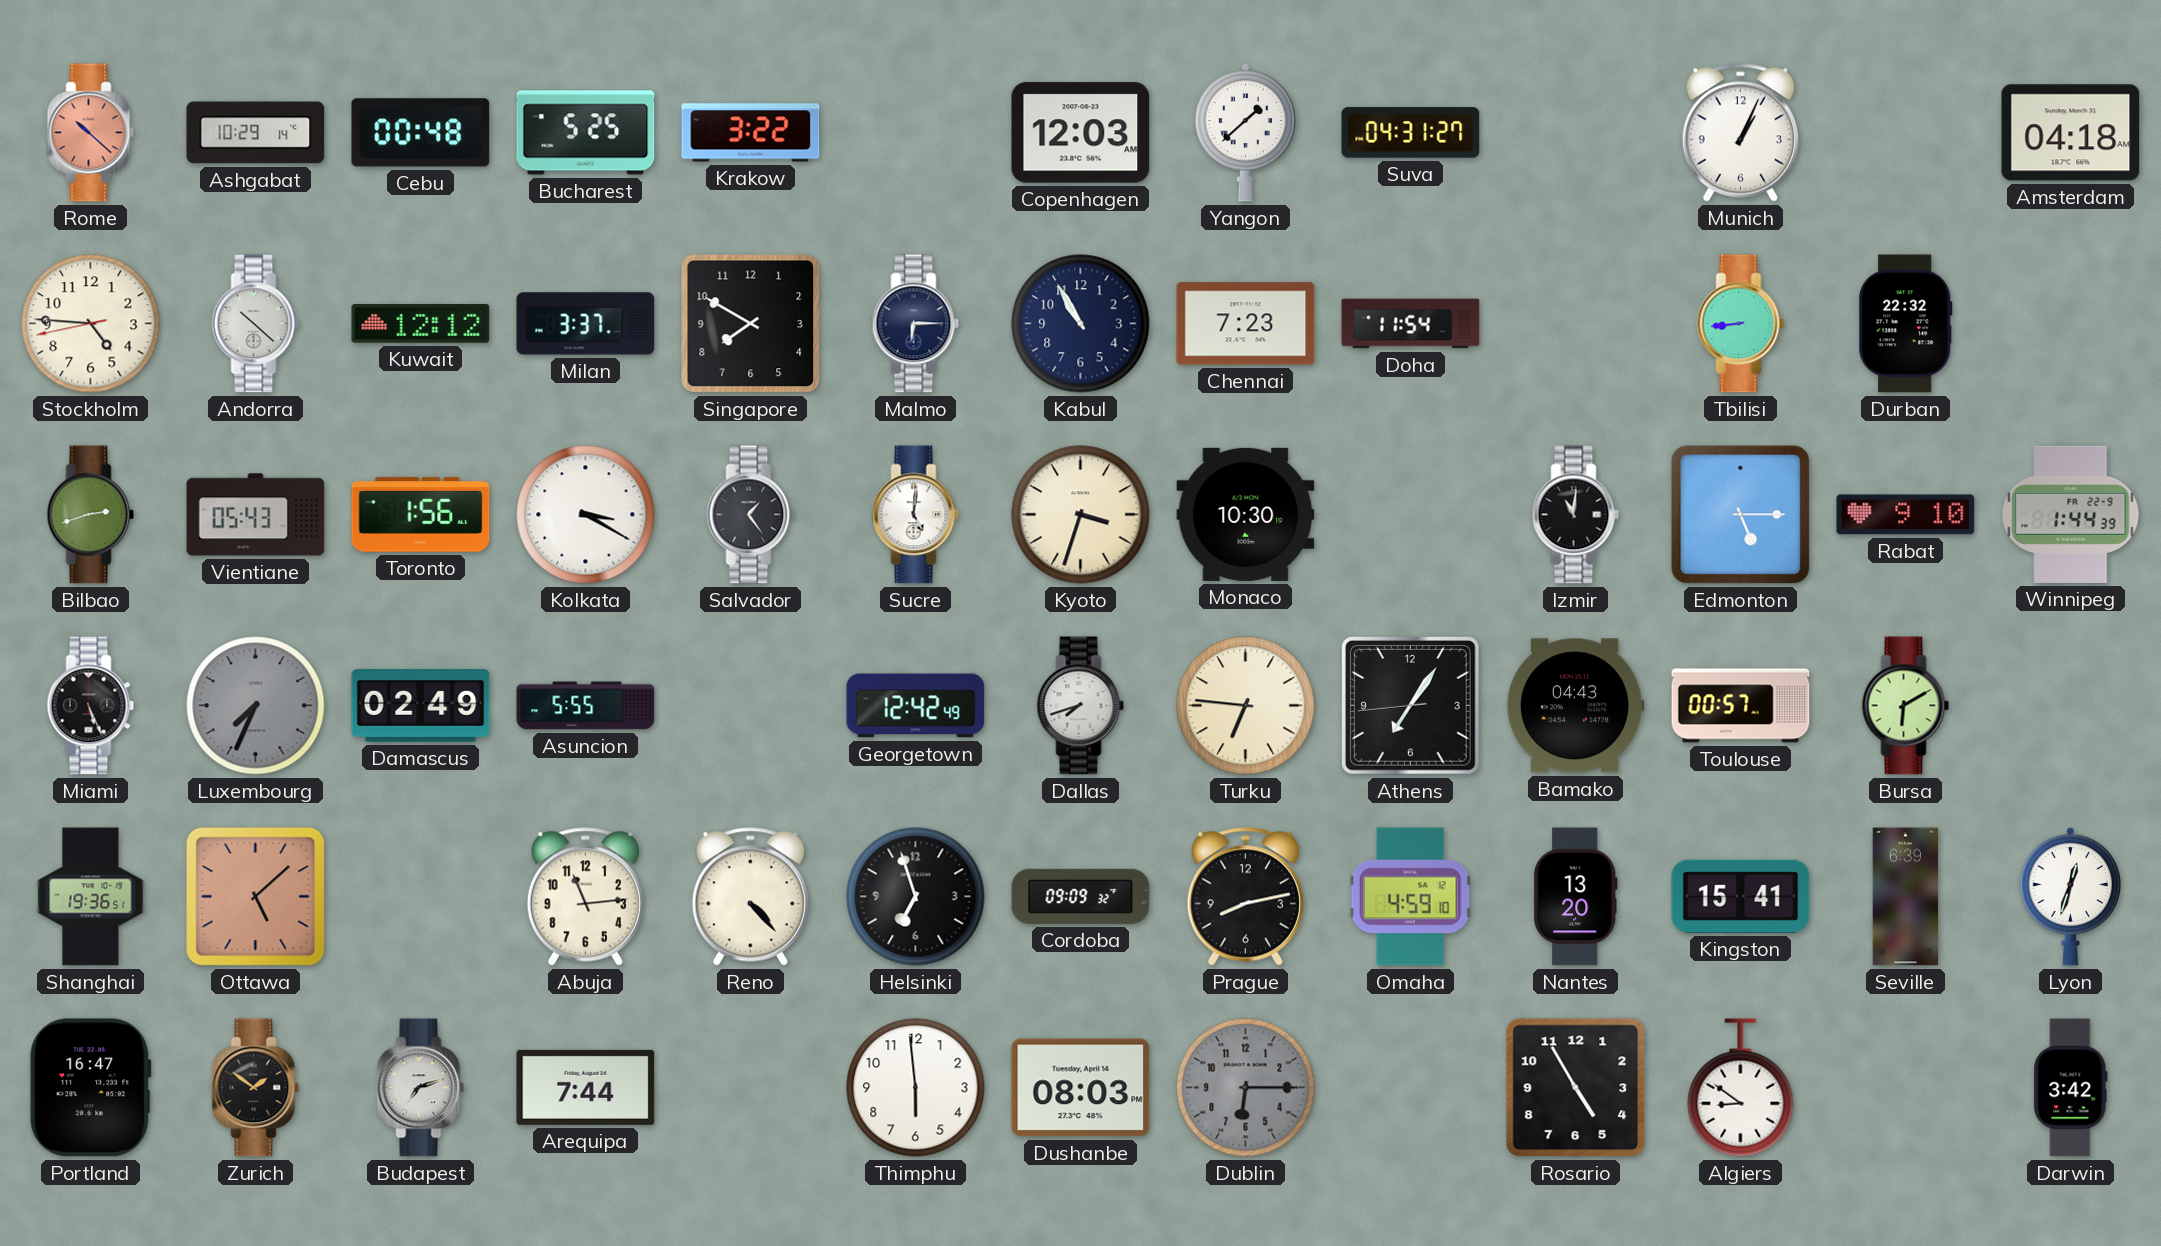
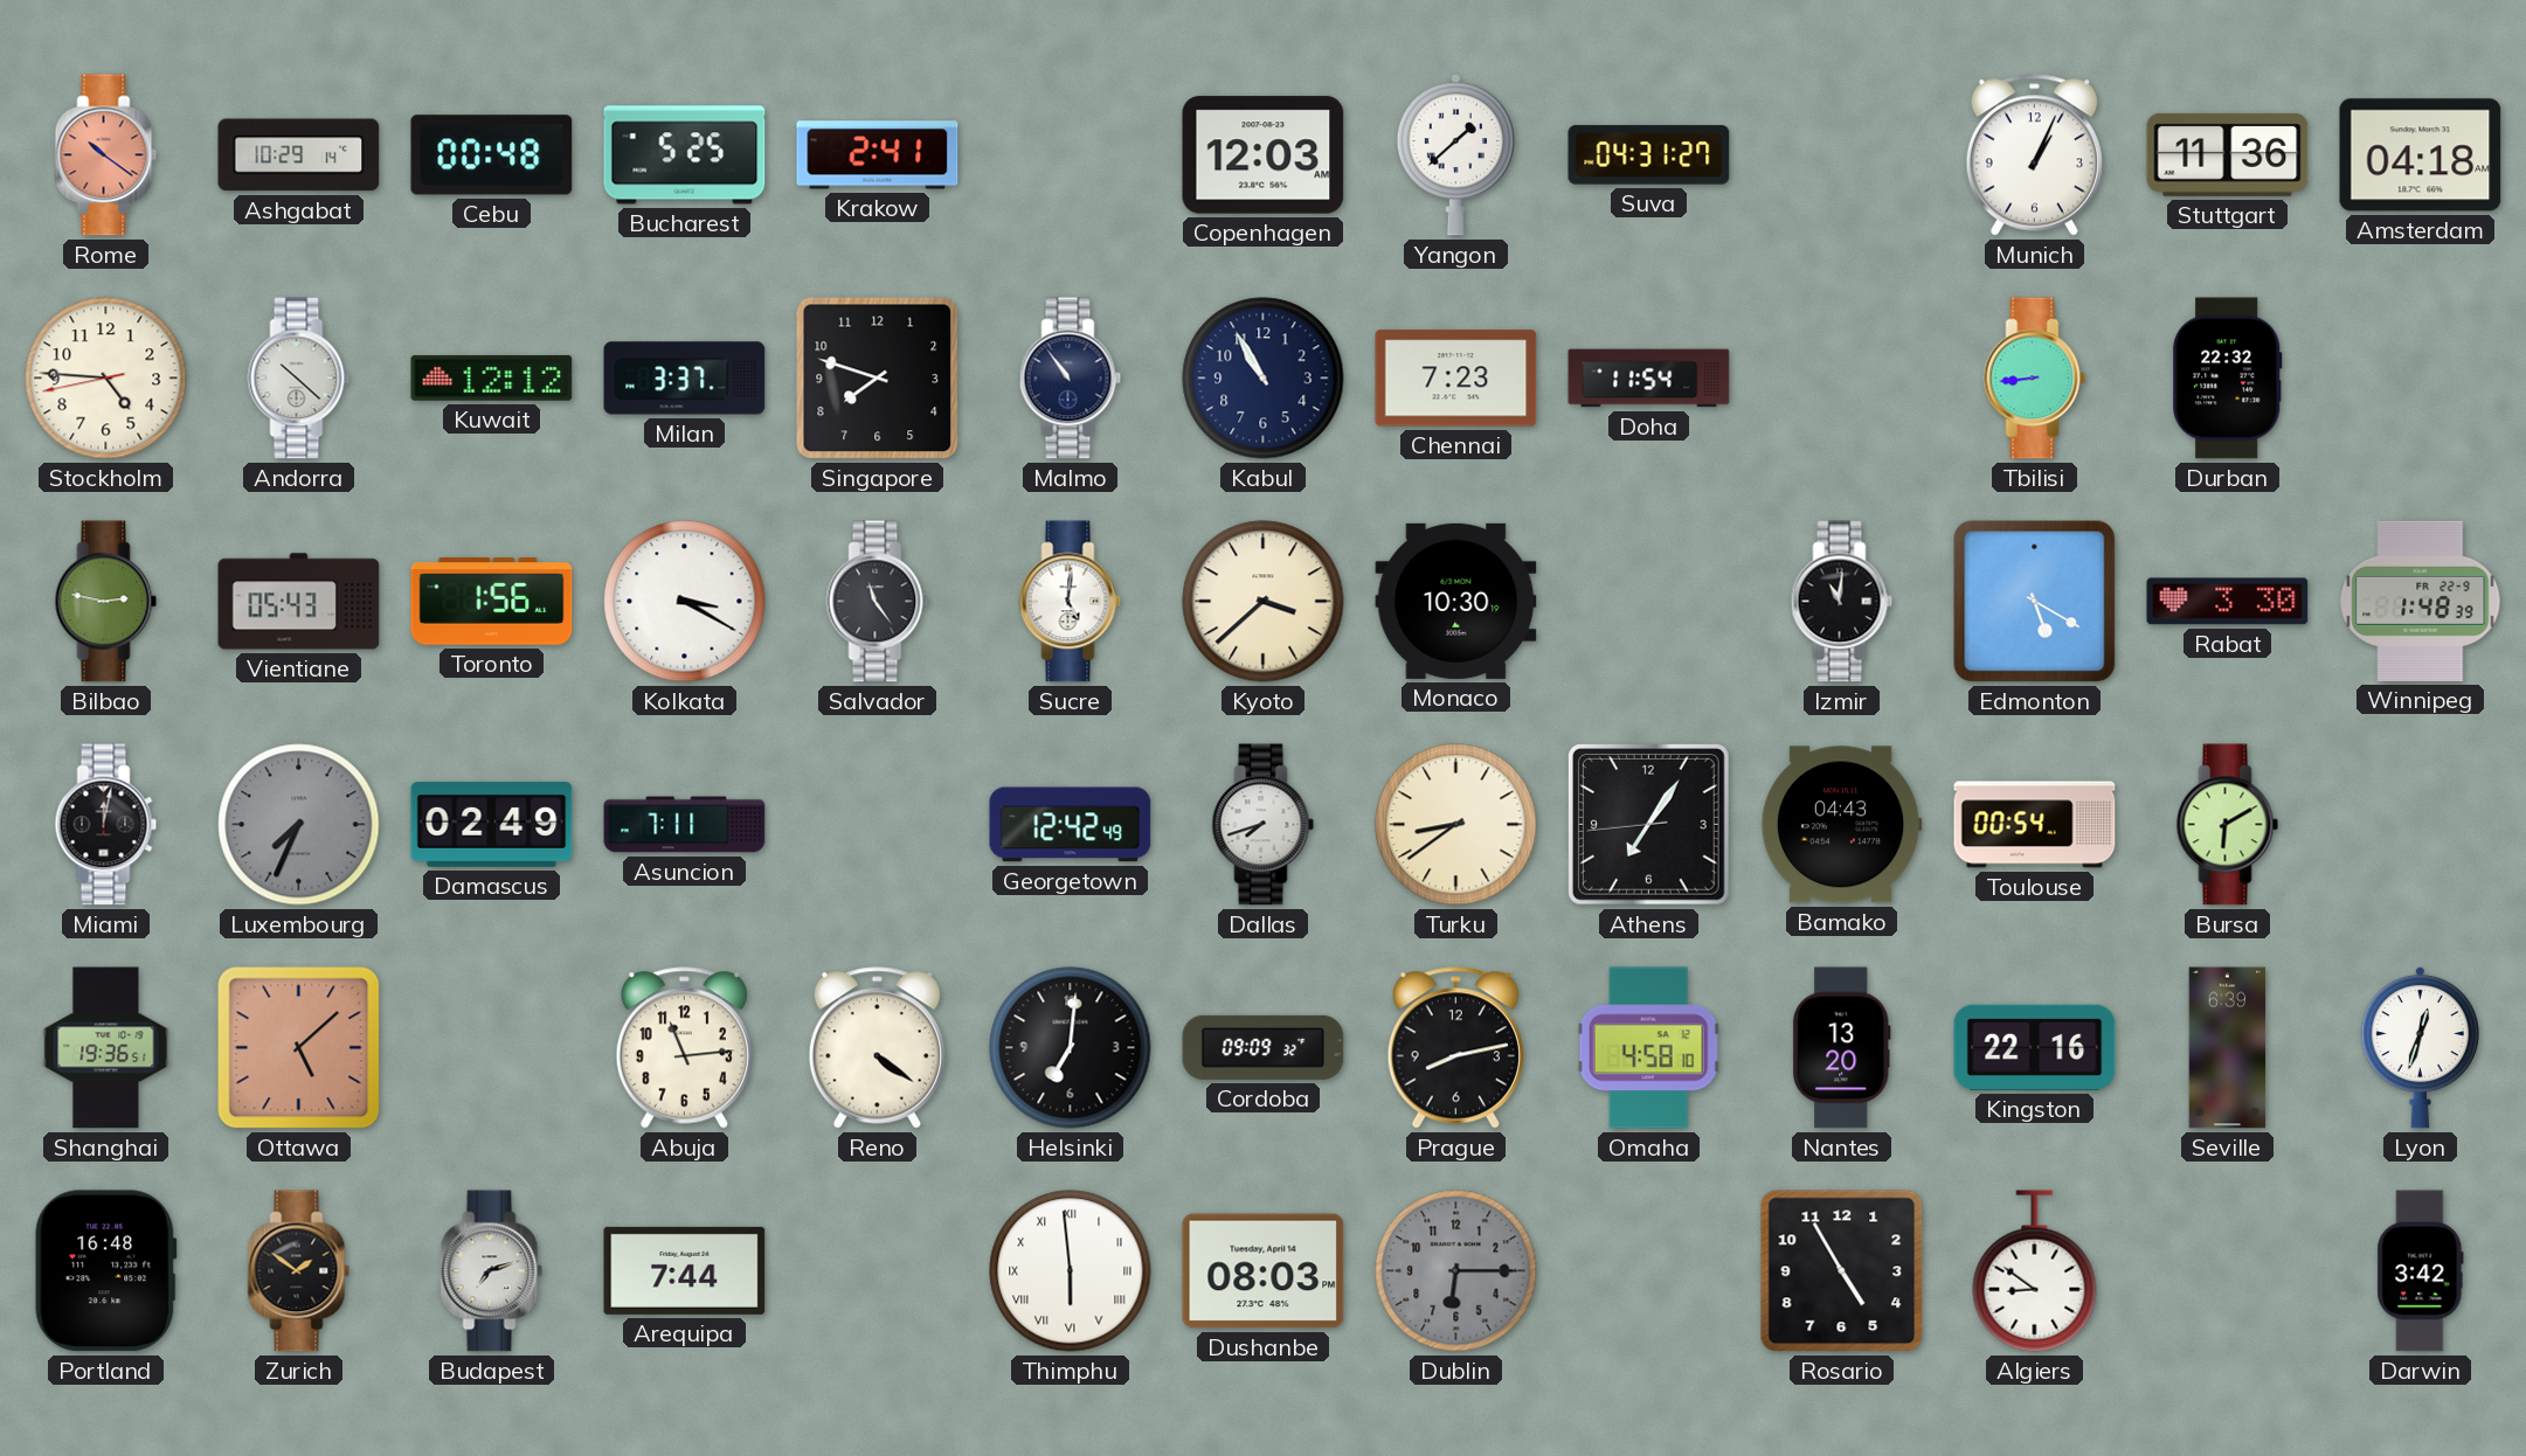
Rome: 10:22 -> 10:21
Krakow: 3:22 -> 2:41
Stuttgart: none -> 11:36
Singapore: 7:50 -> 7:48
Malmo: 6:15 -> 10:54
Bilbao: 2:42 -> 2:47
Salvador: 1:24 -> 11:24
Kyoto: 3:33 -> 3:38
Edmonton: 5:15 -> 5:20
Rabat: 9:10 -> 3:30
Winnipeg: 1:44 -> 1:48
Miami: 5:26 -> 12:02
Asuncion: 5:55 -> 7:11
Turku: 6:46 -> 8:39
Toulouse: 00:57 -> 00:54
Reno: 4:23 -> 4:21
Helsinki: 6:57 -> 7:01
Omaha: 4:59 -> 4:58
Kingston: 15:41 -> 22:16
Portland: 16:47 -> 16:48
Thimphu numerals: Arabic -> Roman
